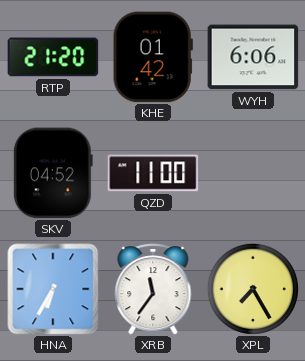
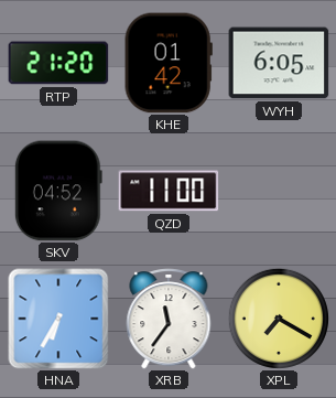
WYH: 6:06 -> 6:05
XPL: 7:25 -> 7:20
